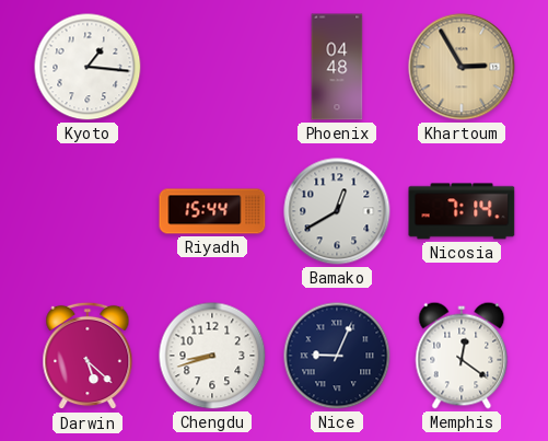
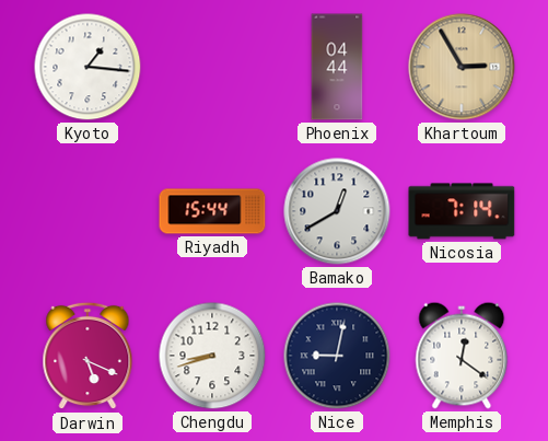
Phoenix: 04:48 -> 04:44
Darwin: 5:22 -> 5:19
Nice: 9:04 -> 9:02
